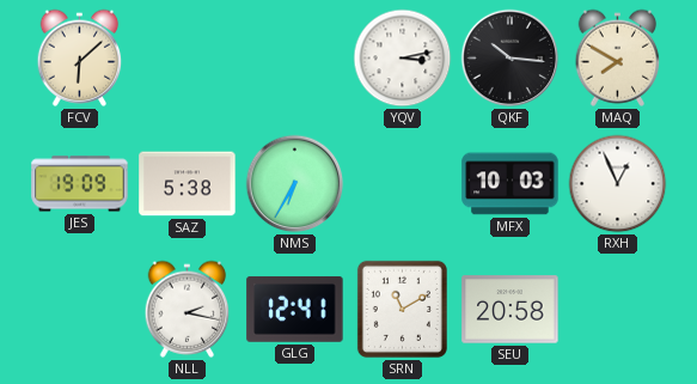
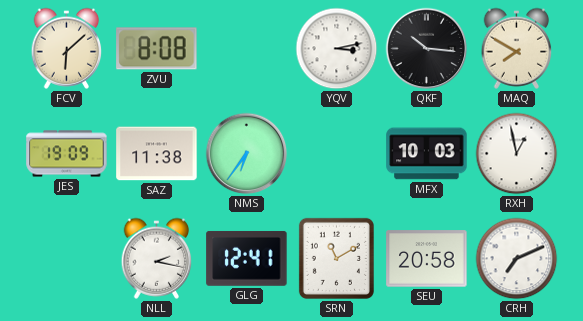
ZVU: none -> 8:08
SAZ: 5:38 -> 11:38
NMS: 6:35 -> 6:36
RXH: 12:56 -> 12:58
CRH: none -> 7:11
